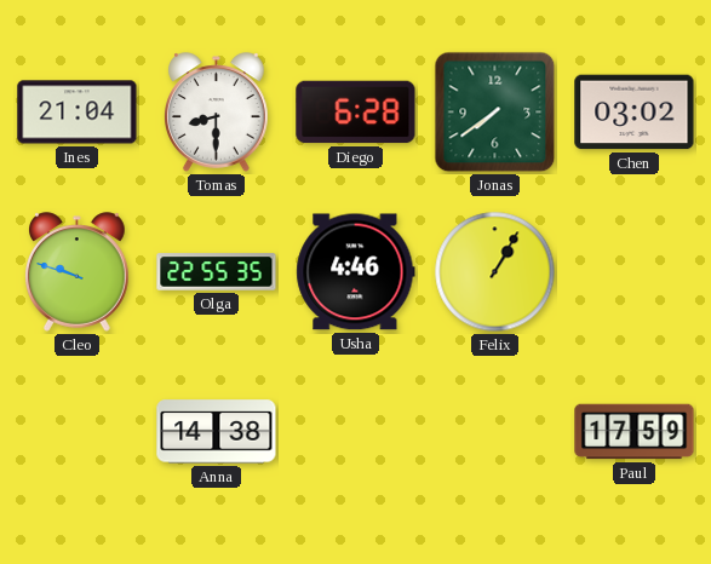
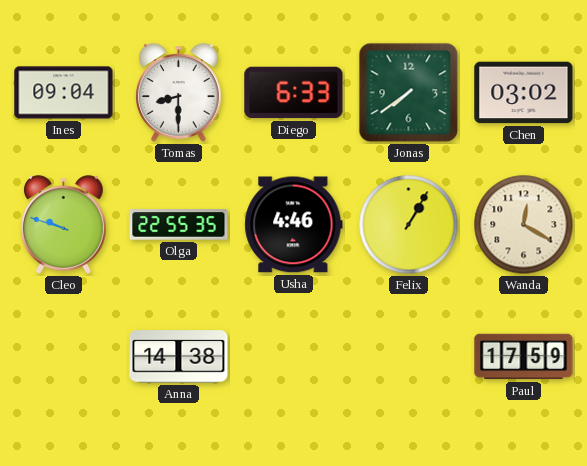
Ines: 21:04 -> 09:04
Diego: 6:28 -> 6:33
Wanda: none -> 12:20
